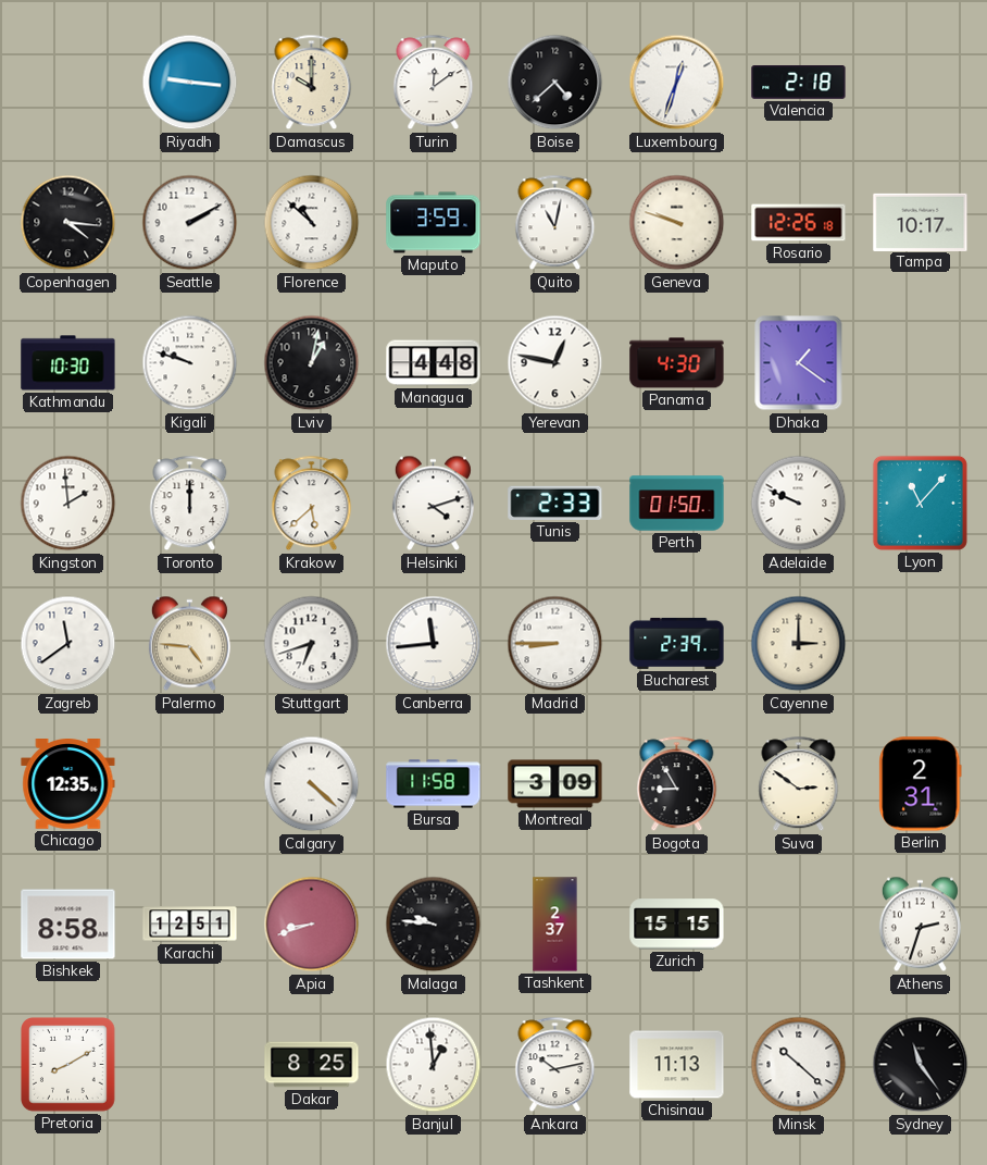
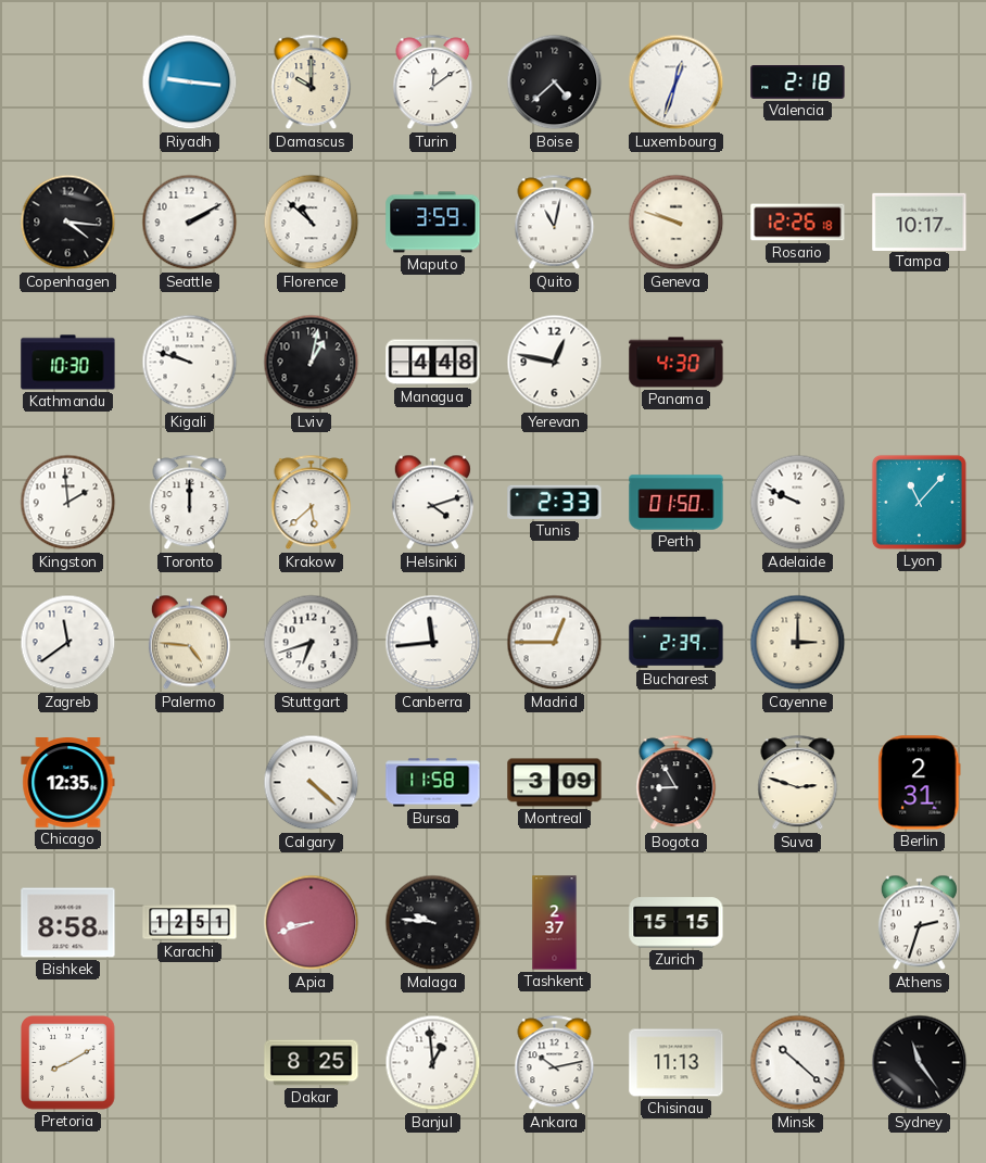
Dhaka: 1:21 -> none
Madrid: 8:45 -> 12:45
Suva: 2:51 -> 2:48
